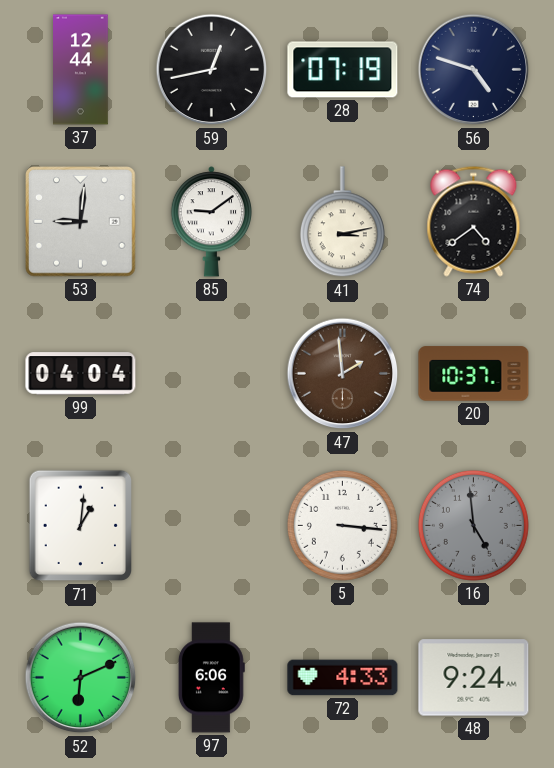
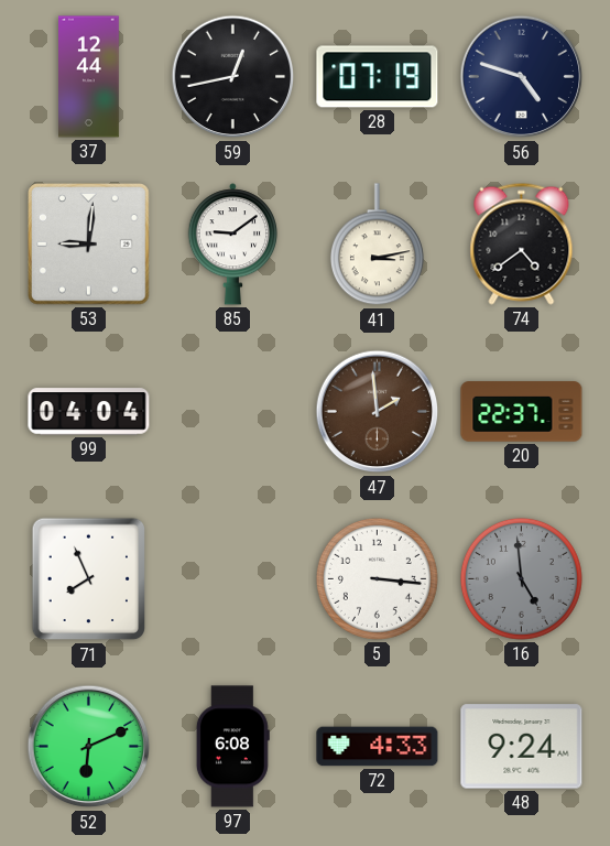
20: 10:37 -> 22:37
71: 1:01 -> 7:56
97: 6:06 -> 6:08
